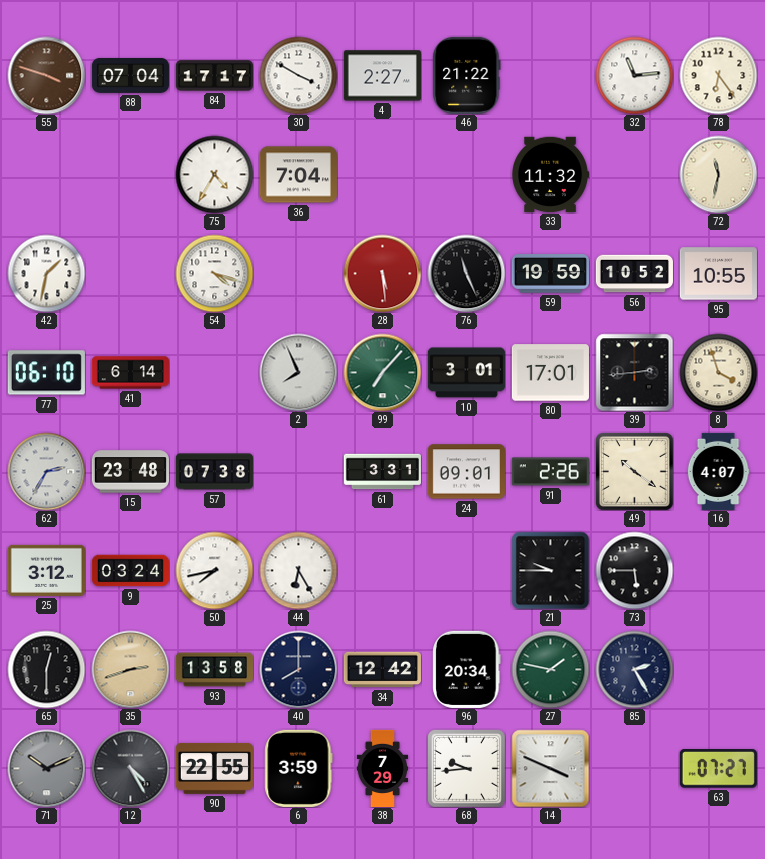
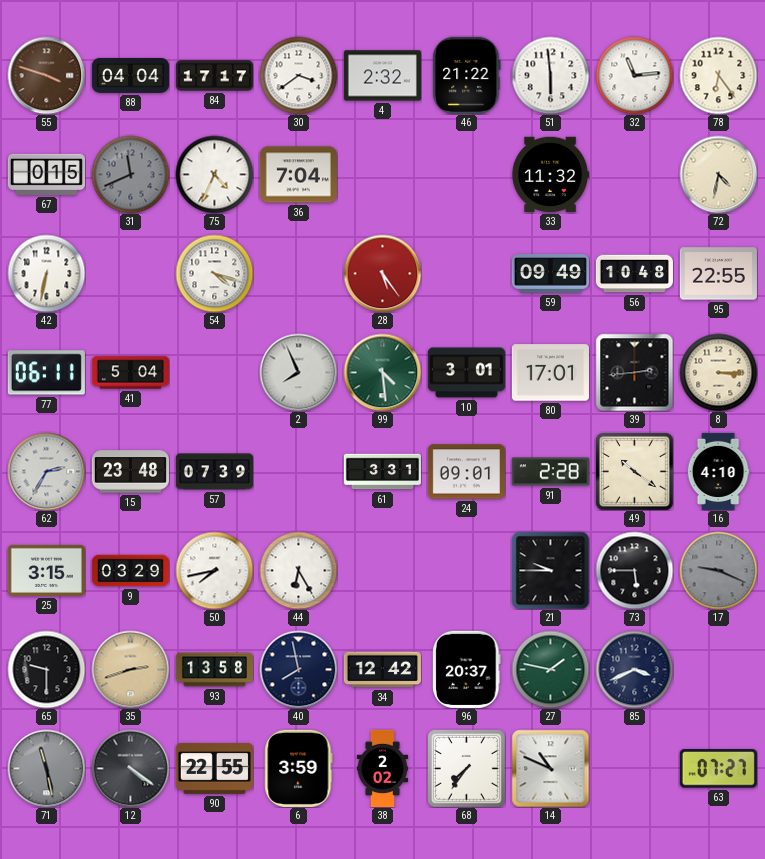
88: 07:04 -> 04:04
30: 3:50 -> 3:39
4: 2:27 -> 2:32
51: none -> 5:59
67: none -> 0:15
31: none -> 11:41
75: 4:35 -> 4:34
72: 11:32 -> 4:32
42: 1:32 -> 6:32
28: 5:29 -> 5:24
76: 11:26 -> none
59: 19:59 -> 09:49
56: 10:52 -> 10:48
95: 10:55 -> 22:55
77: 06:10 -> 06:11
41: 6:14 -> 5:04
99: 7:07 -> 4:29
8: 3:57 -> 3:15
57: 07:38 -> 07:39
91: 2:26 -> 2:28
16: 4:07 -> 4:10
25: 3:12 -> 3:15
9: 03:24 -> 03:29
17: none -> 9:19
65: 12:30 -> 9:30
40: 8:00 -> 7:58
96: 20:34 -> 20:37
85: 2:25 -> 3:41
71: 10:11 -> 11:28
12: 4:25 -> 4:21
38: 7:29 -> 2:02
68: 9:44 -> 7:36
14: 3:49 -> 10:49
